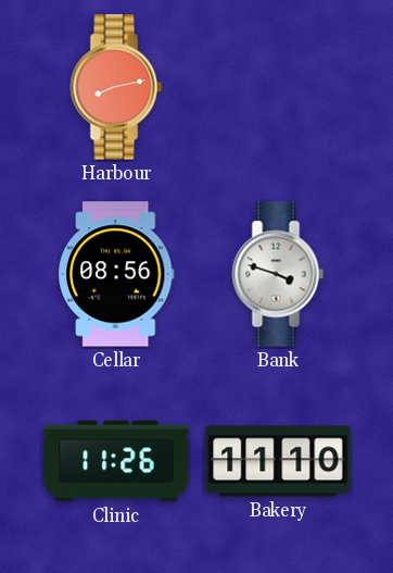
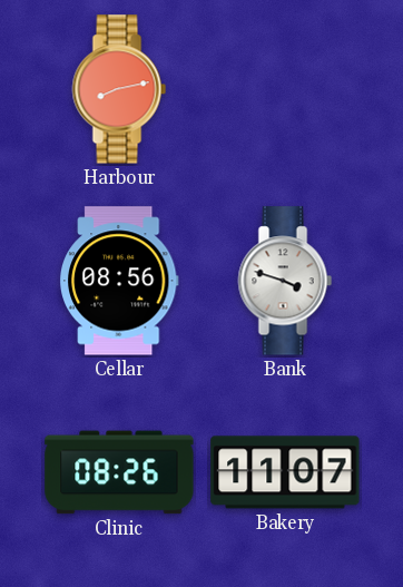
Clinic: 11:26 -> 08:26
Bakery: 11:10 -> 11:07
